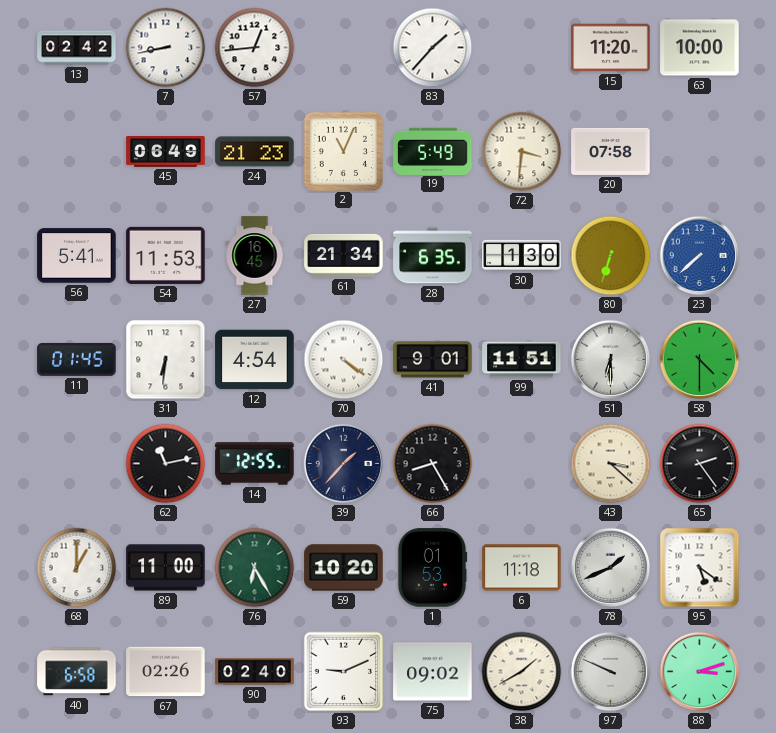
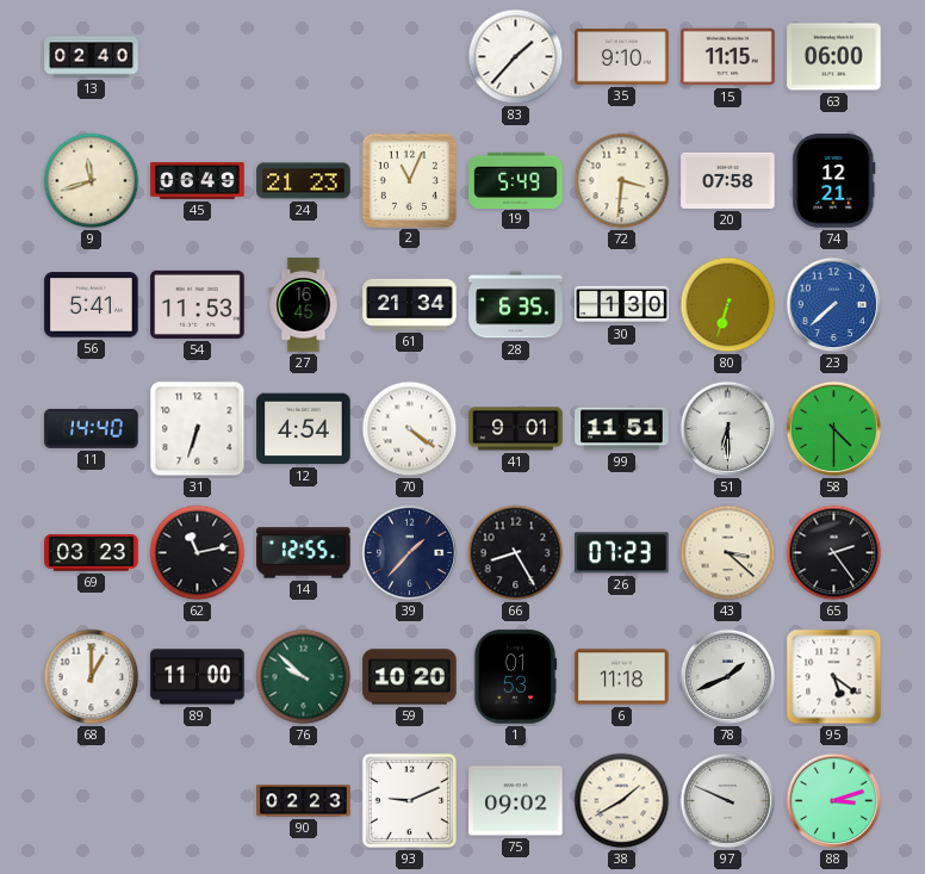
13: 02:42 -> 02:40
7: 8:43 -> none
57: 12:44 -> none
35: none -> 9:10
15: 11:20 -> 11:15
63: 10:00 -> 06:00
9: none -> 11:42
74: none -> 12:21
11: 01:45 -> 14:40
31: 6:31 -> 6:33
69: none -> 03:23
26: none -> 07:23
76: 6:25 -> 9:52
40: 6:58 -> none
67: 02:26 -> none
90: 02:40 -> 02:23
